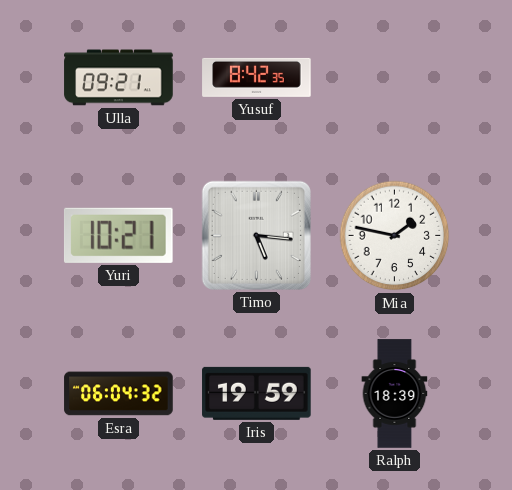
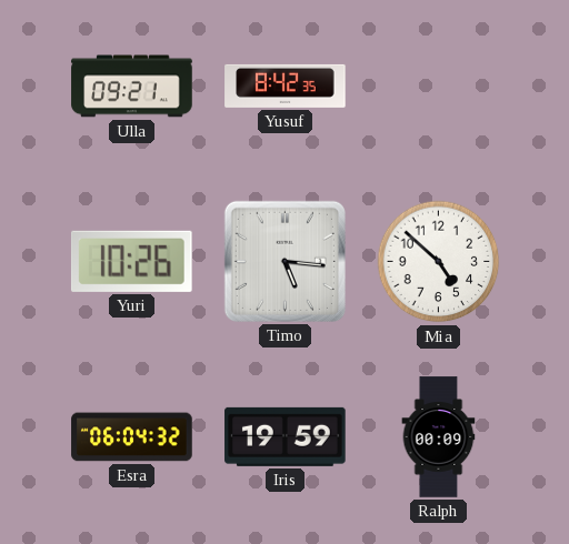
Yuri: 10:21 -> 10:26
Mia: 1:47 -> 4:52
Ralph: 18:39 -> 00:09
